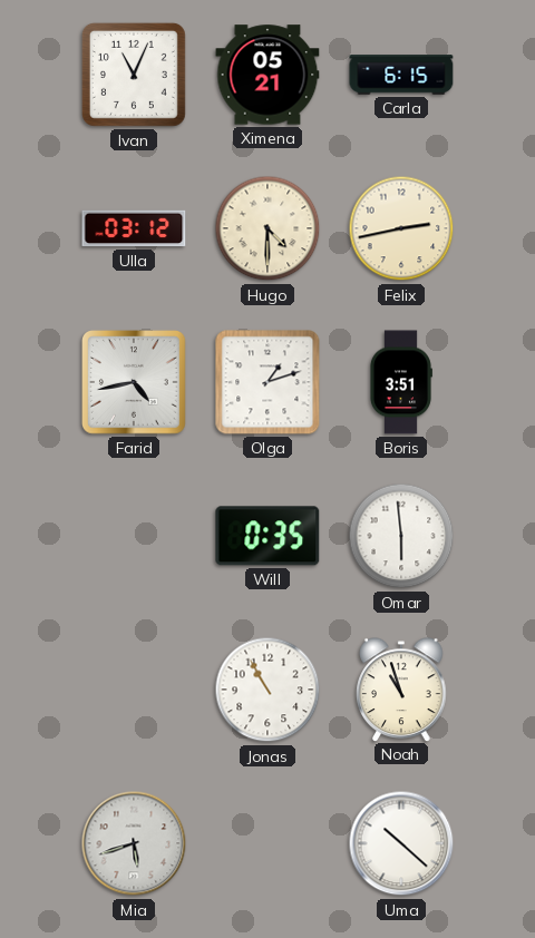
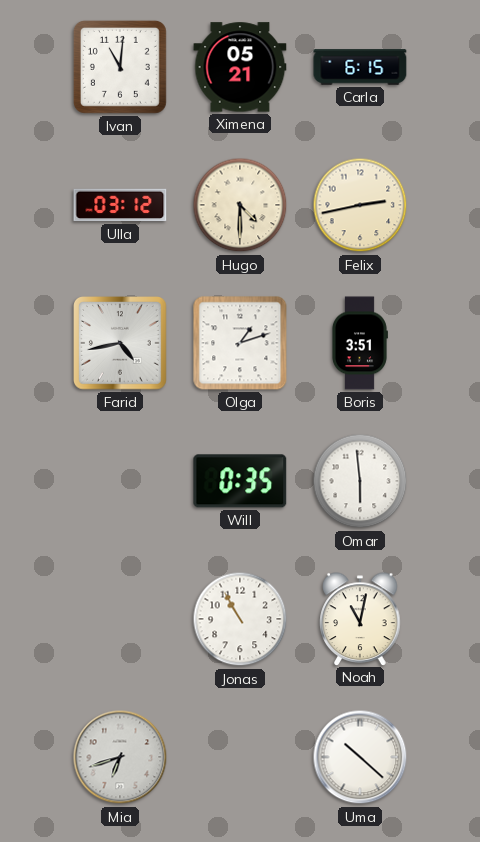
Ivan: 11:04 -> 11:01
Noah: 10:57 -> 11:02
Mia: 5:42 -> 6:42
